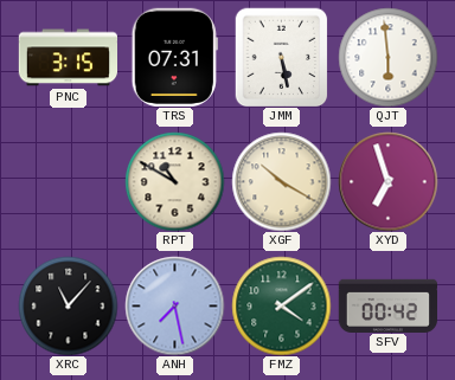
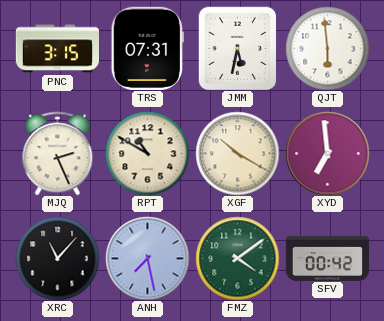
JMM: 5:28 -> 5:32
MJQ: none -> 2:26
XYD: 6:57 -> 6:59
